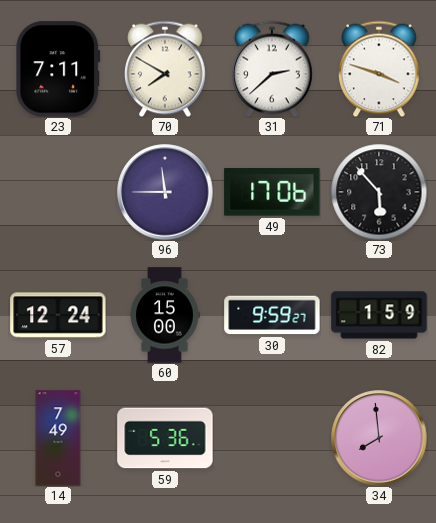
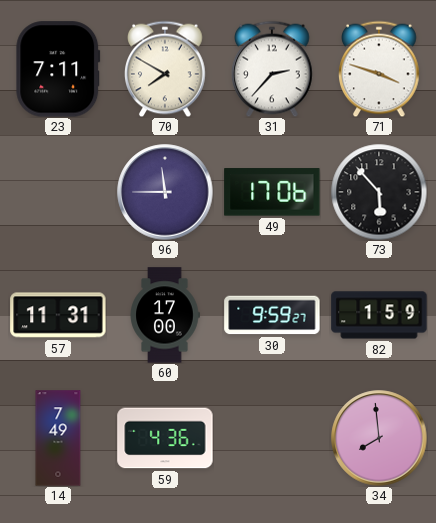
31: 2:38 -> 2:37
57: 12:24 -> 11:31
60: 15:00 -> 17:00
59: 5:36 -> 4:36
